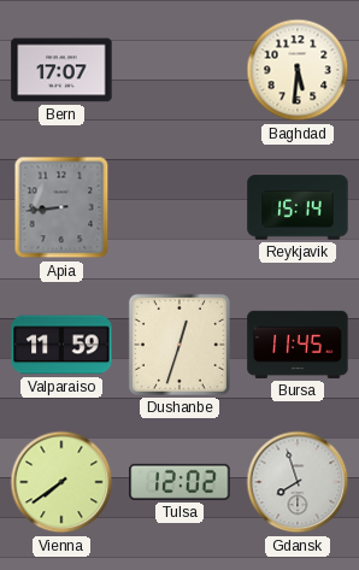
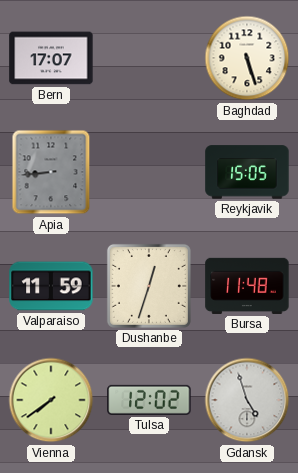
Baghdad: 5:31 -> 5:27
Reykjavik: 15:14 -> 15:05
Bursa: 11:45 -> 11:48
Gdansk: 7:57 -> 4:57
